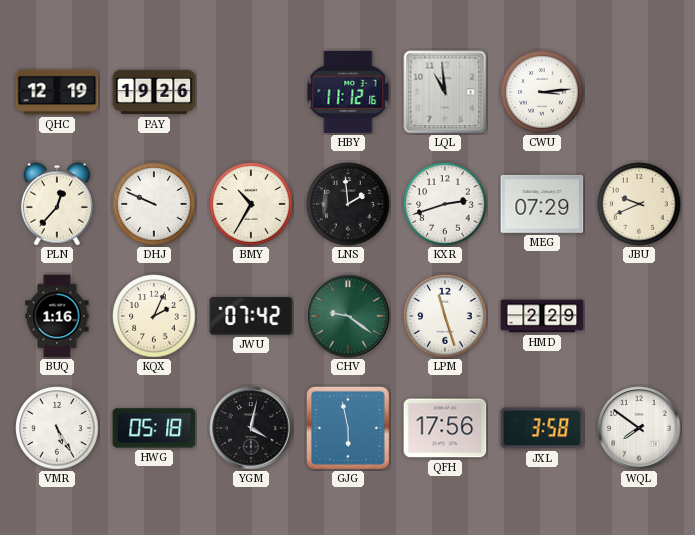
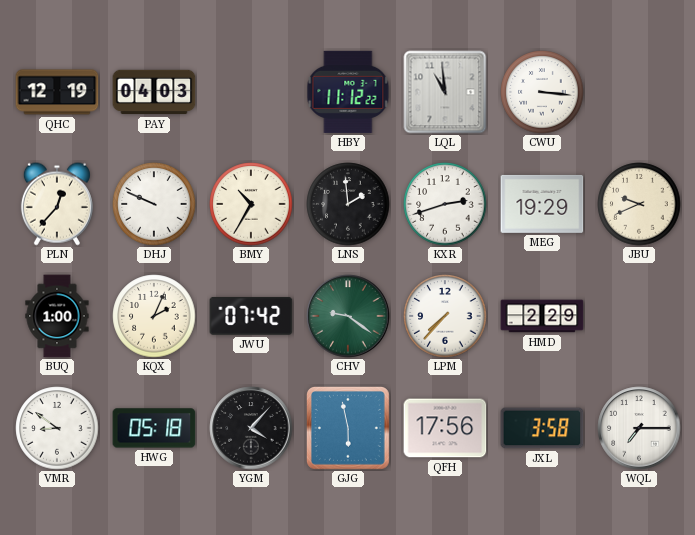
PAY: 19:26 -> 04:03
HBY: 11:12:16 -> 11:12:22
CWU: 3:14 -> 3:16
MEG: 07:29 -> 19:29
BUQ: 1:16 -> 1:00
LPM: 11:27 -> 7:37
VMR: 5:25 -> 8:51
YGM: 4:02 -> 4:07
WQL: 7:51 -> 7:15
